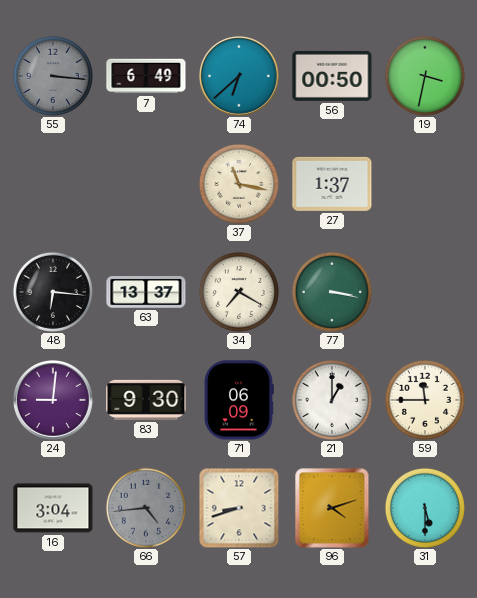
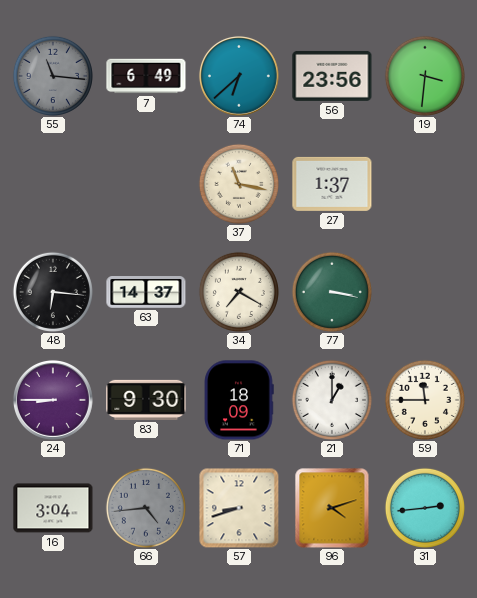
55: 3:16 -> 11:16
56: 00:50 -> 23:56
19: 3:32 -> 3:31
63: 13:37 -> 14:37
24: 9:01 -> 8:45
71: 06:09 -> 18:09
31: 5:30 -> 2:44
